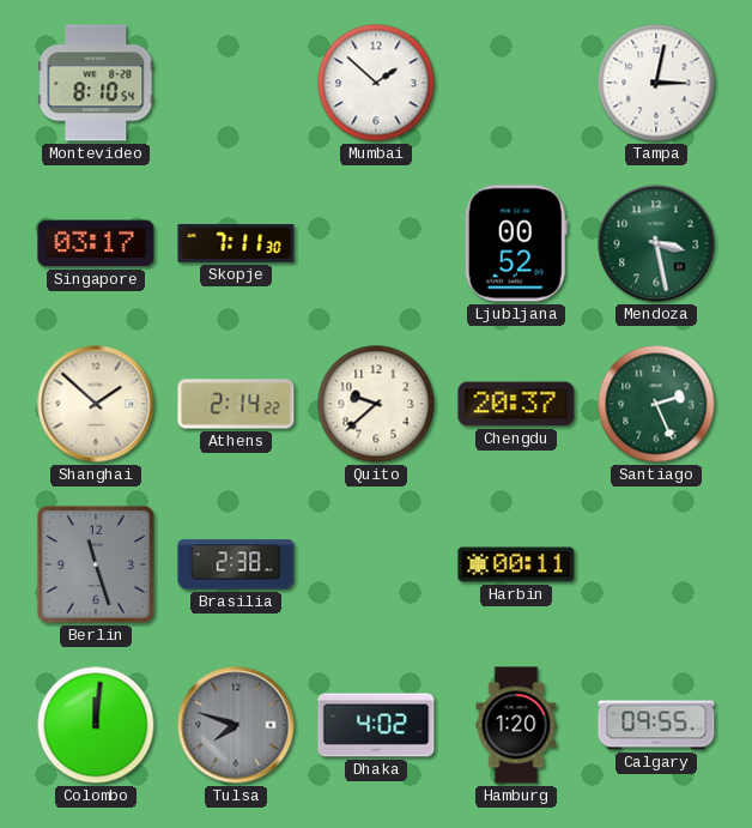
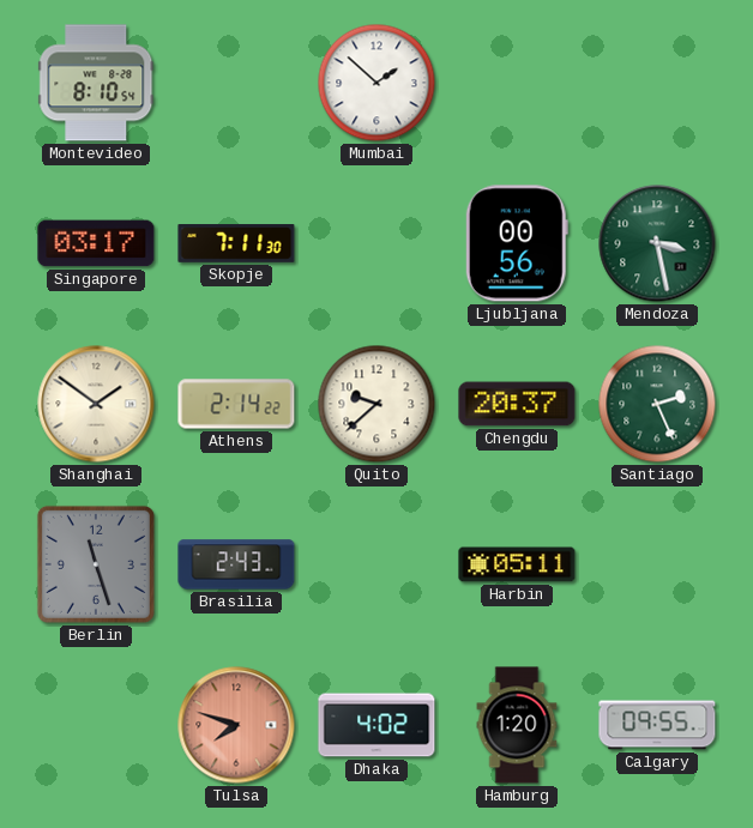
Tampa: 3:02 -> none
Ljubljana: 00:52 -> 00:56
Shanghai: 1:52 -> 1:51
Brasilia: 2:38 -> 2:43
Harbin: 00:11 -> 05:11
Colombo: 12:01 -> none
Tulsa dial: grey -> salmon
